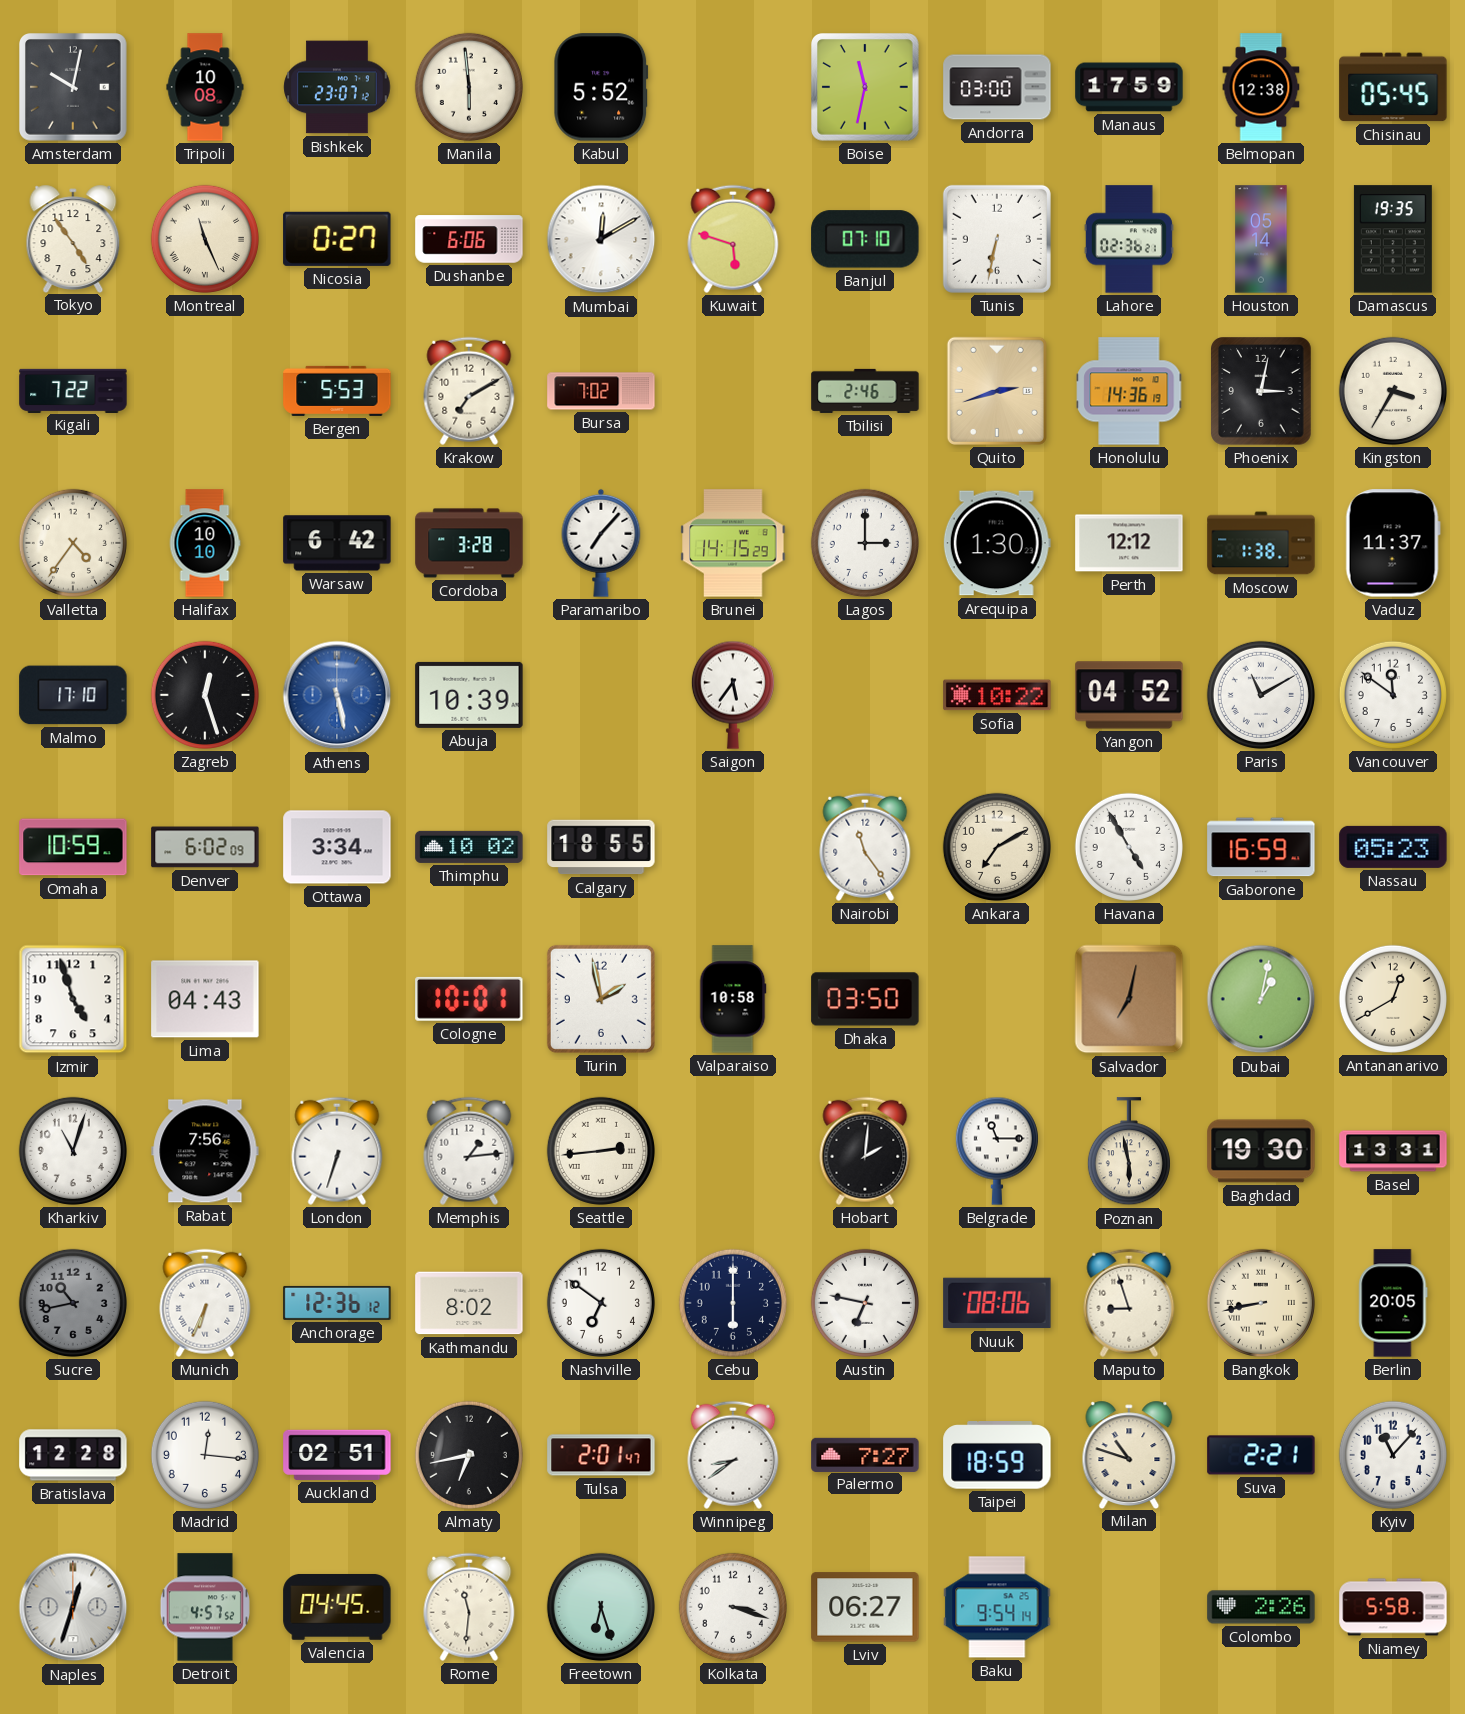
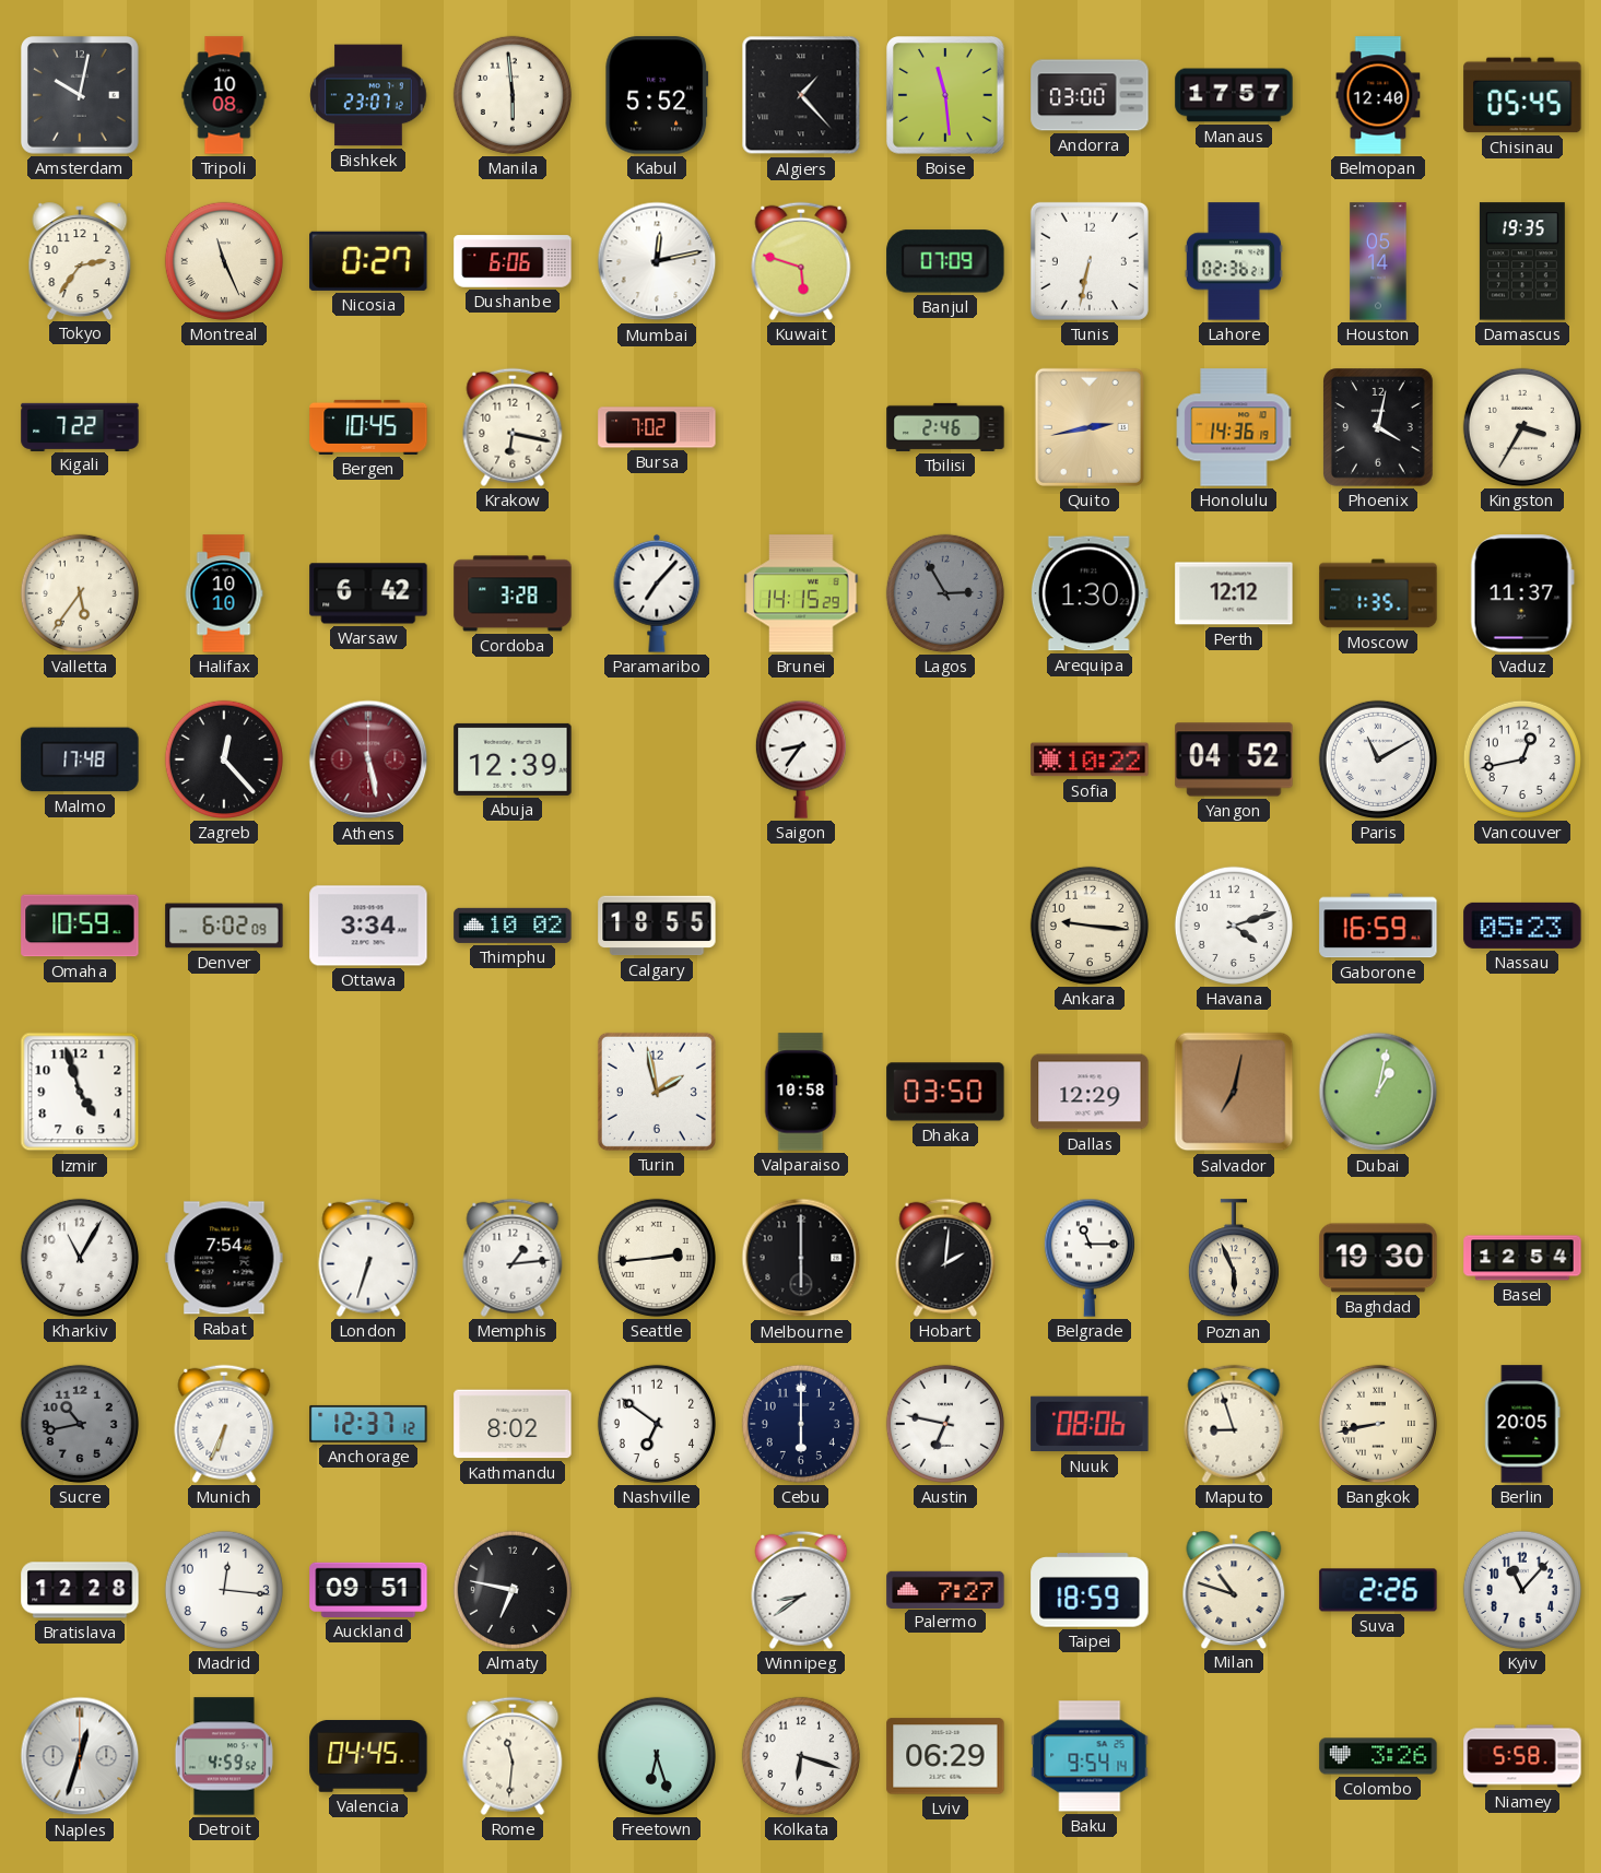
Algiers: none -> 1:23
Boise: 11:32 -> 11:29
Manaus: 17:59 -> 17:57
Belmopan: 12:38 -> 12:40
Tokyo: 4:54 -> 2:36
Mumbai: 12:10 -> 12:13
Banjul: 07:10 -> 07:09
Bergen: 5:53 -> 10:45
Krakow: 7:10 -> 6:17
Quito: 2:42 -> 2:43
Phoenix: 3:02 -> 4:02
Valletta: 4:36 -> 5:36
Lagos: 3:00 -> 2:55
Lagos dial: white -> grey
Moscow: 1:38 -> 1:35
Malmo: 17:10 -> 17:48
Zagreb: 12:27 -> 12:23
Athens dial: blue -> burgundy
Abuja: 10:39 -> 12:39
Saigon: 5:36 -> 8:36
Vancouver: 11:51 -> 12:43
Nairobi: 11:24 -> none
Ankara: 7:10 -> 9:16
Havana: 4:55 -> 4:12
Lima: 04:43 -> none
Cologne: 10:01 -> none
Dallas: none -> 12:29
Antananarivo: 12:40 -> none
Kharkiv: 11:03 -> 11:05
Rabat: 7:56 -> 7:54
Melbourne: none -> 6:00
Poznan: 5:58 -> 5:56
Basel: 13:31 -> 12:54
Anchorage: 12:36 -> 12:37
Auckland: 02:51 -> 09:51
Almaty: 6:43 -> 6:47
Tulsa: 2:01 -> none
Suva: 2:21 -> 2:26
Detroit: 4:57 -> 4:59
Kolkata: 3:18 -> 6:18
Lviv: 06:27 -> 06:29
Colombo: 2:26 -> 3:26
